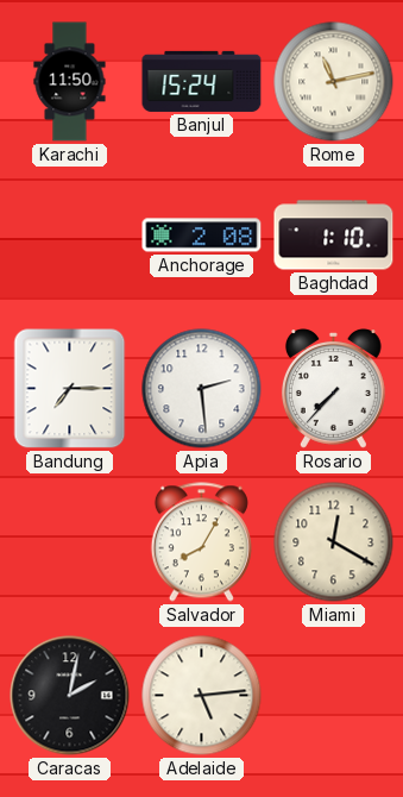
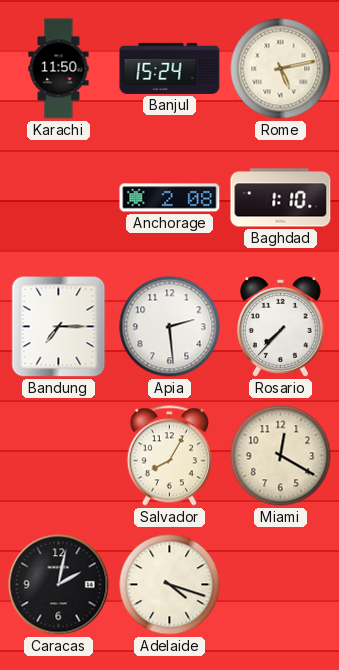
Rome: 11:13 -> 5:13
Adelaide: 5:14 -> 4:18
